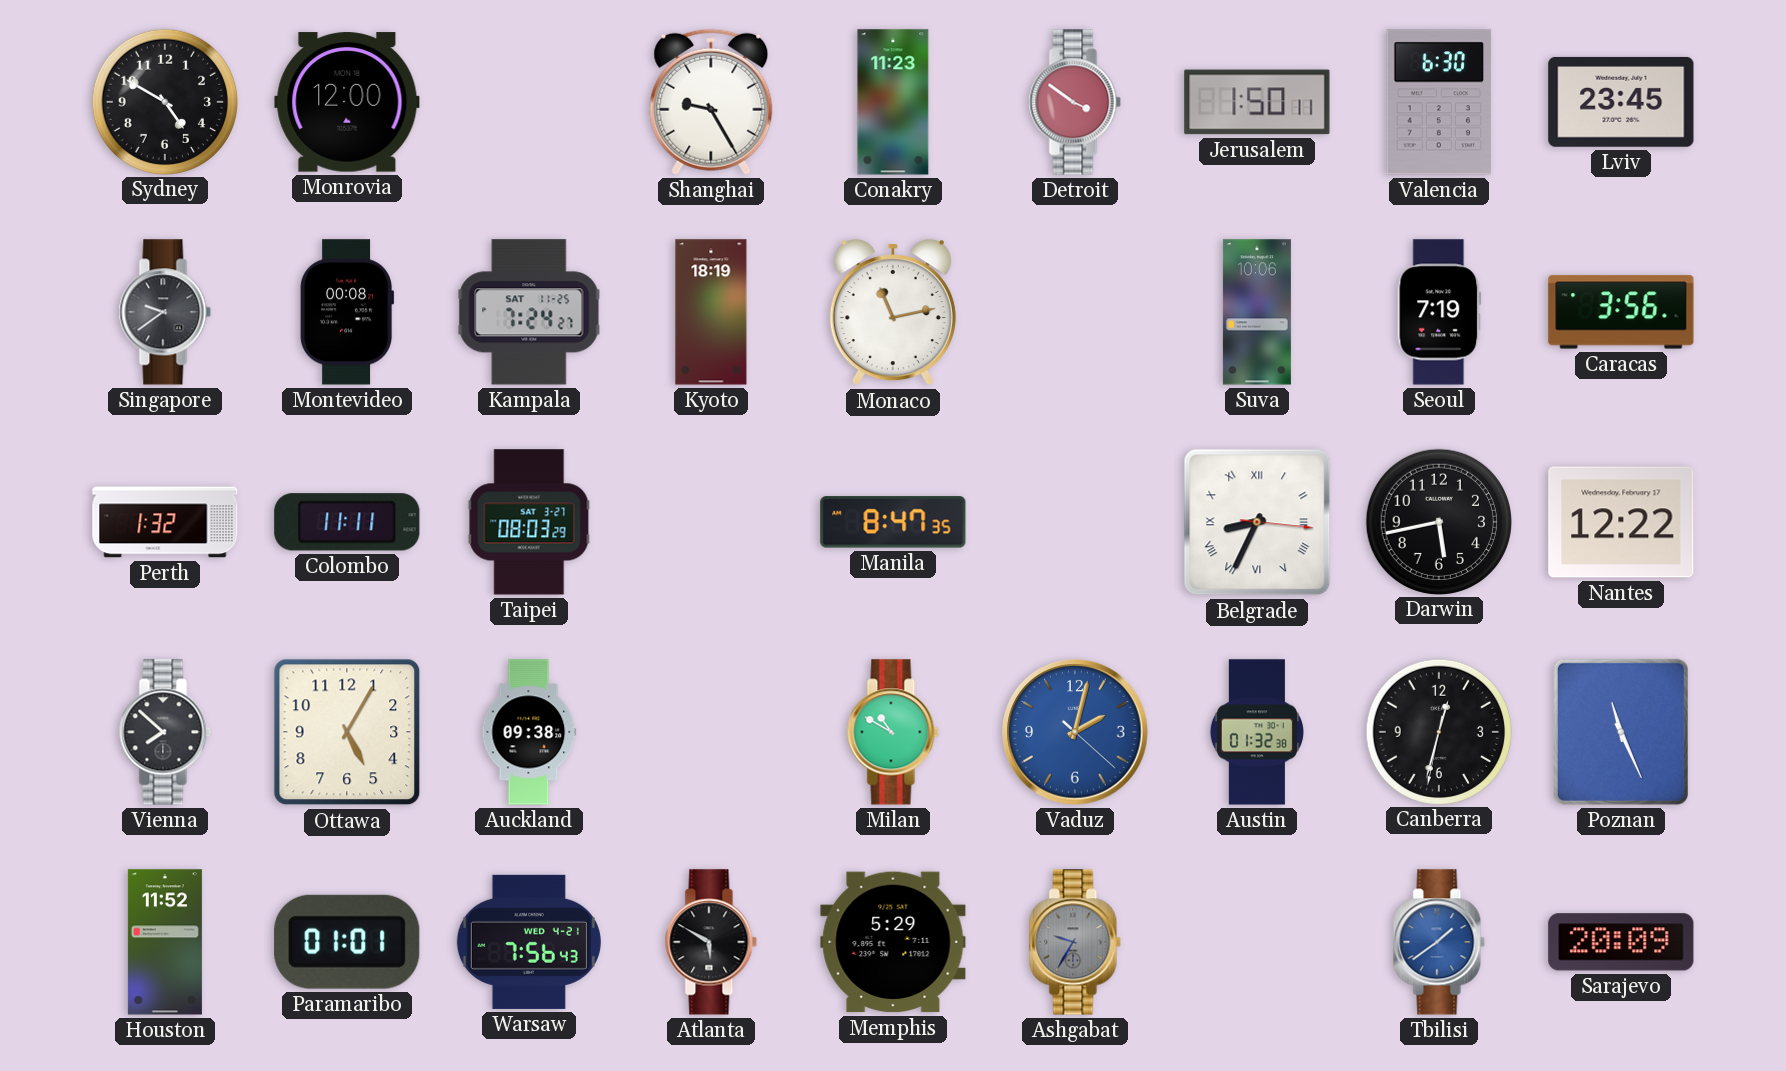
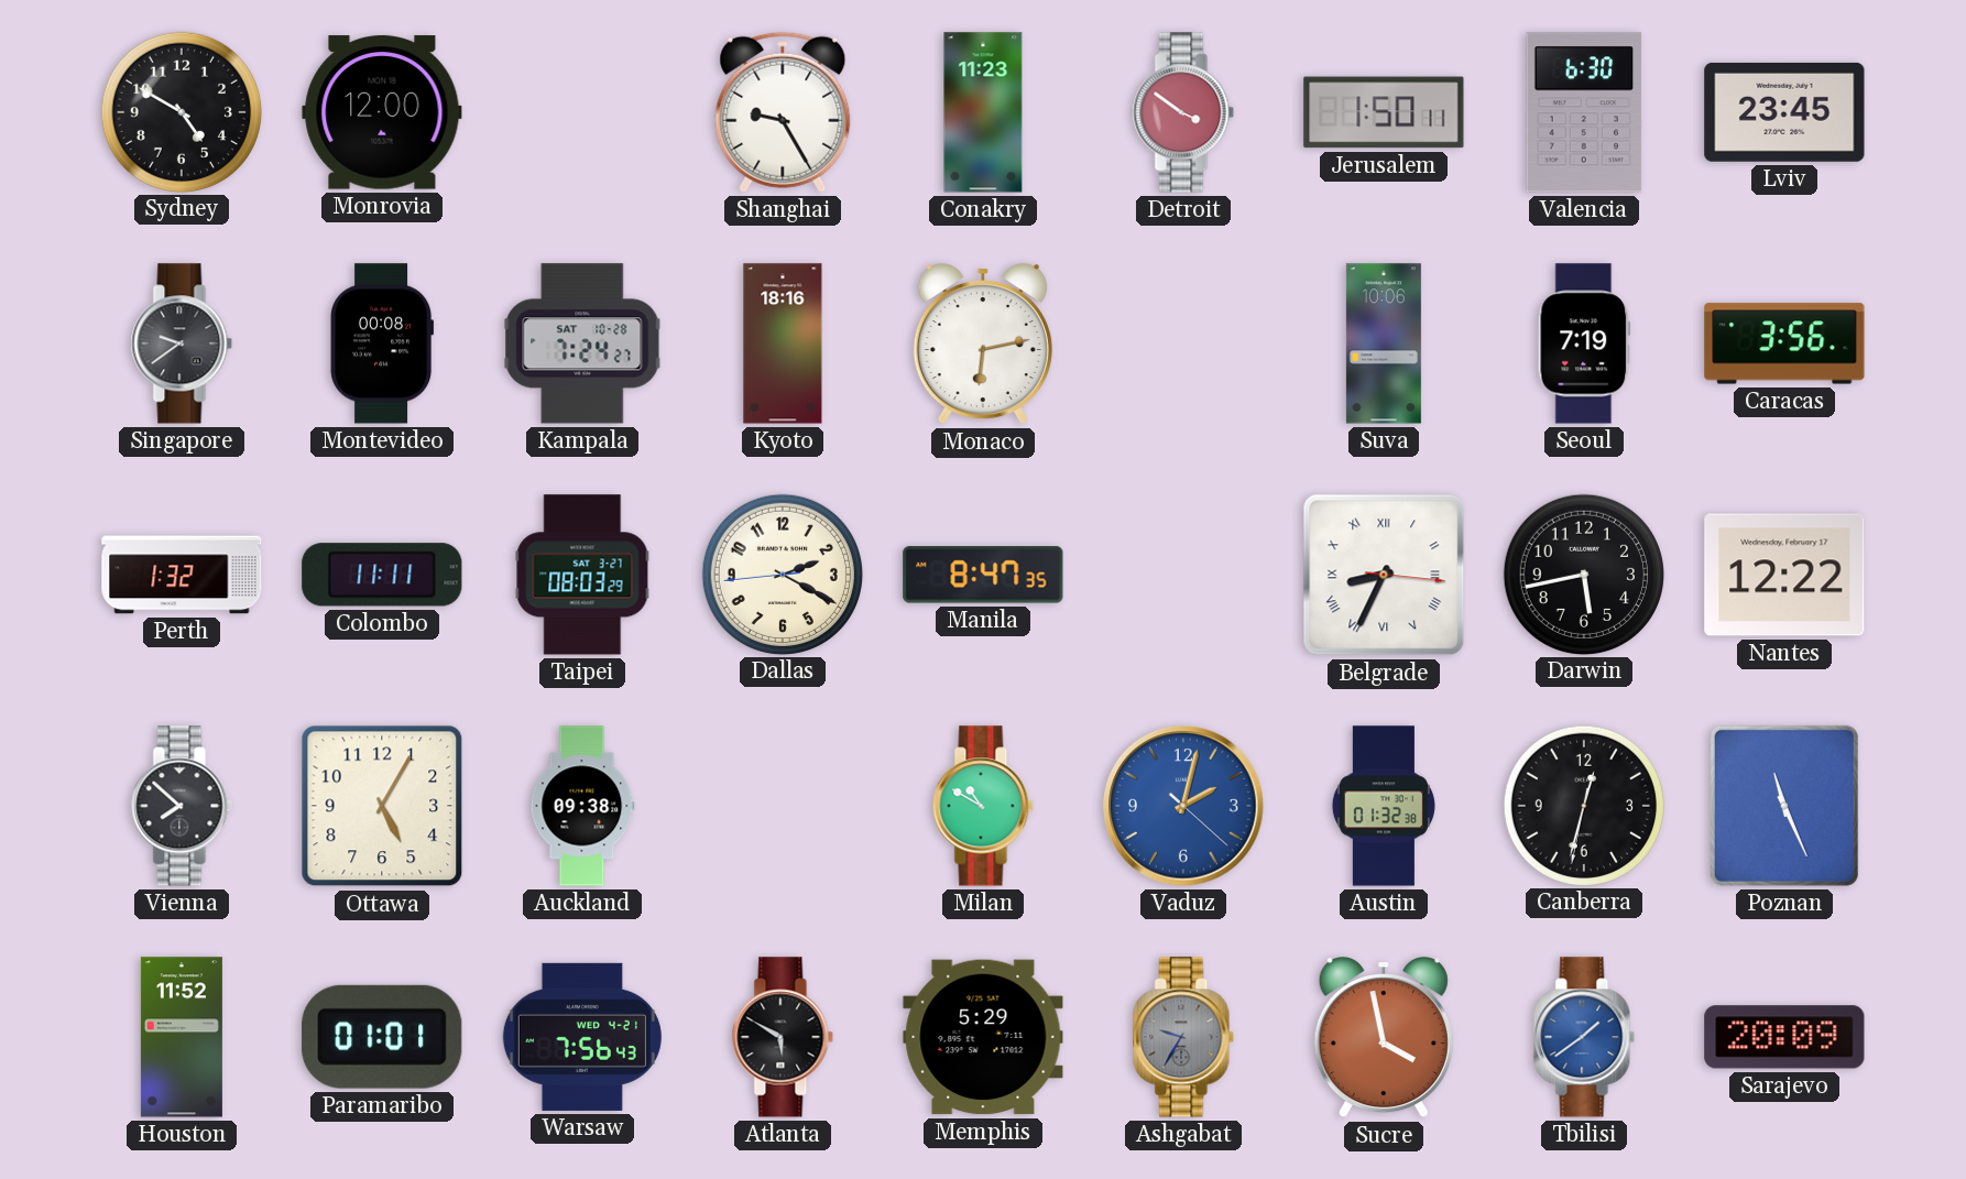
Kampala date: SAT 11-25 -> SAT 10-28
Kyoto: 18:19 -> 18:16
Monaco: 11:13 -> 6:13
Dallas: none -> 2:19
Sucre: none -> 3:58
